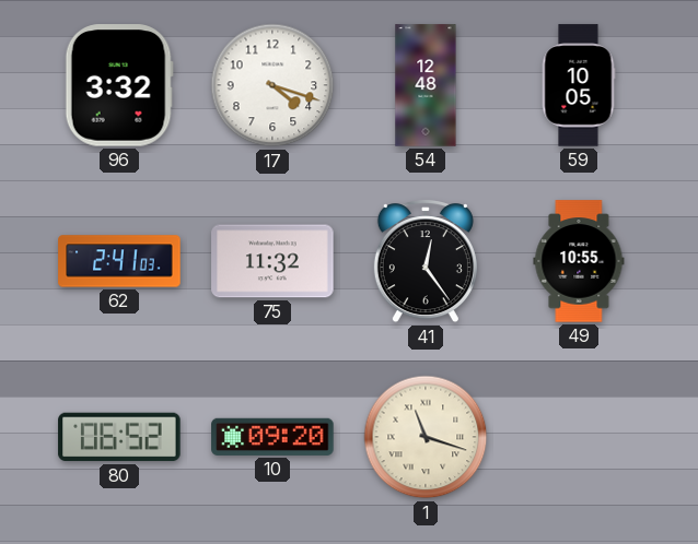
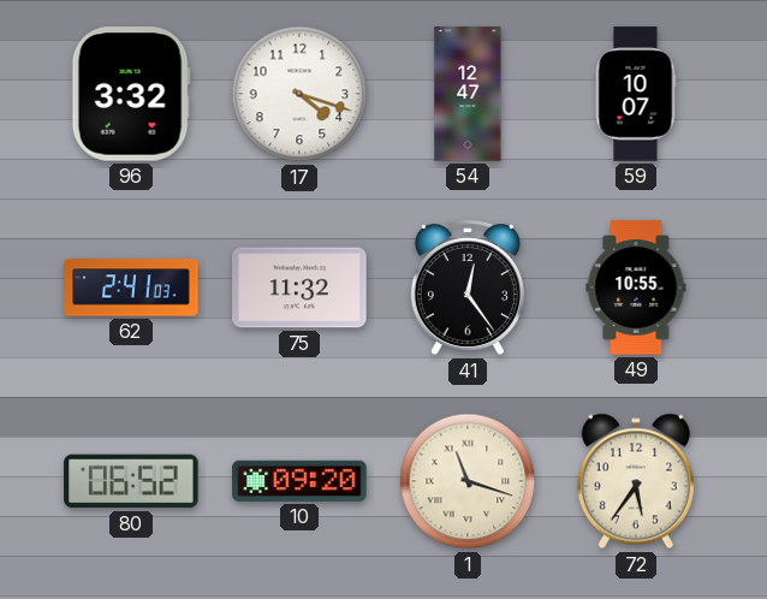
54: 12:48 -> 12:47
59: 10:05 -> 10:07
72: none -> 5:36
